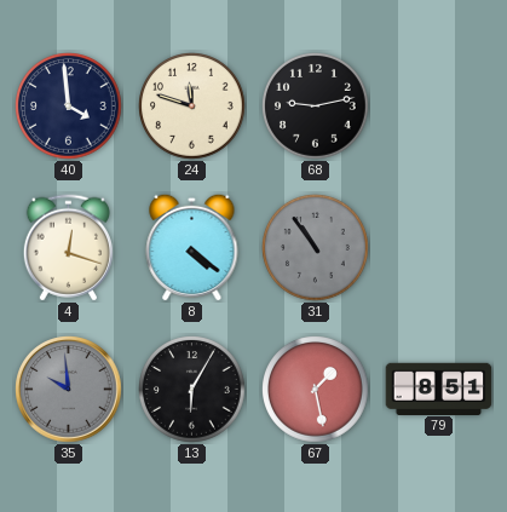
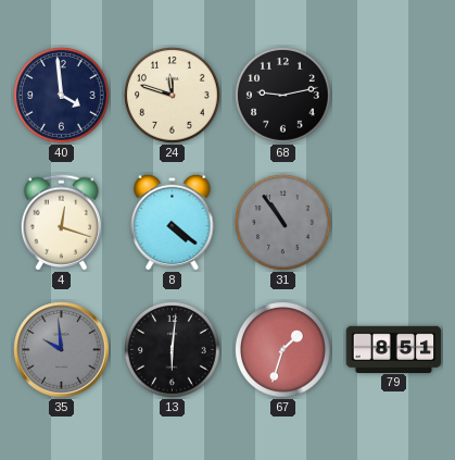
13: 6:05 -> 6:01
67: 1:28 -> 1:33
